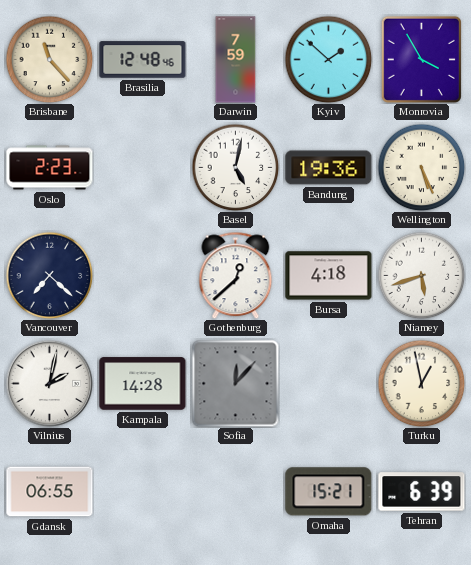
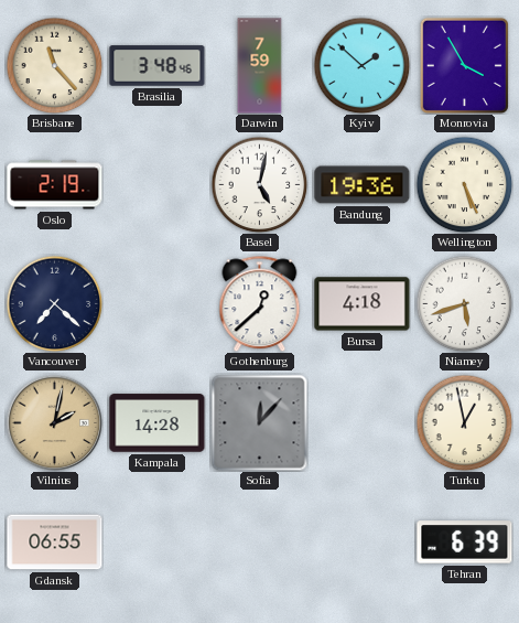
Brasilia: 12:48 -> 3:48
Oslo: 2:23 -> 2:19
Vilnius dial: white -> champagne
Omaha: 15:21 -> none
